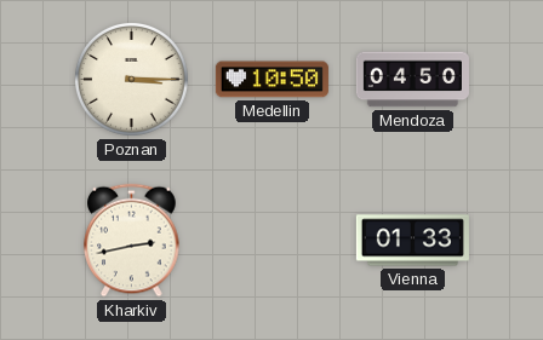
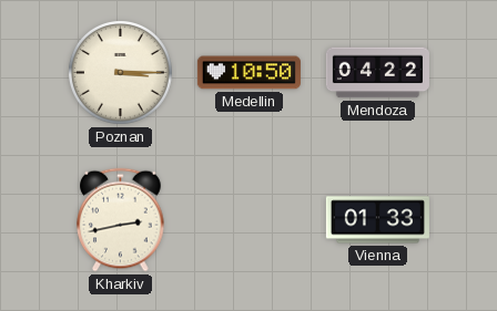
Mendoza: 04:50 -> 04:22
